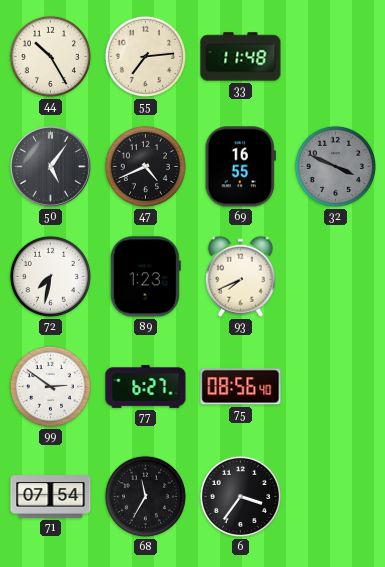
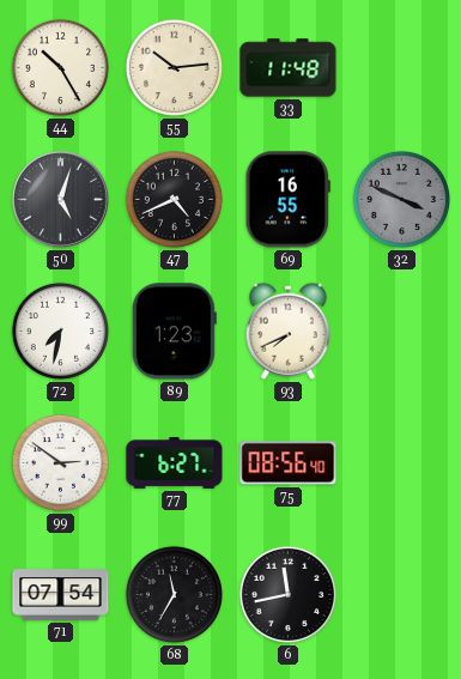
55: 7:14 -> 10:14
50: 5:06 -> 5:03
6: 3:36 -> 11:43
